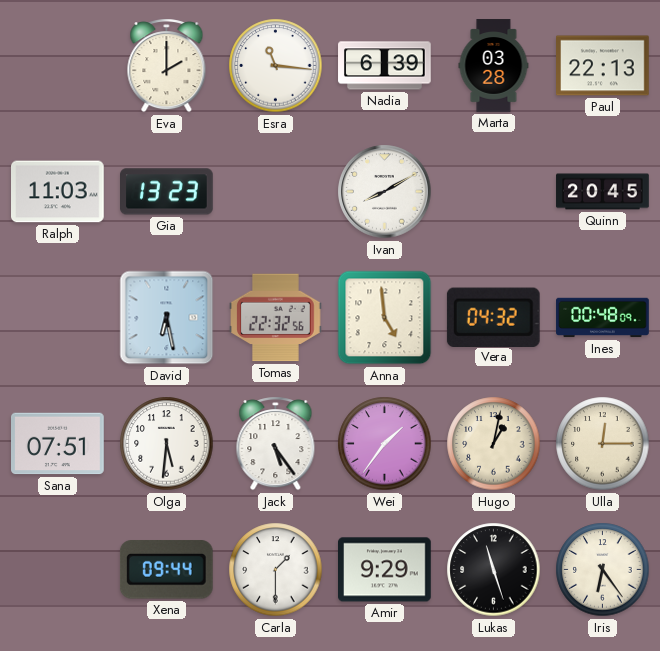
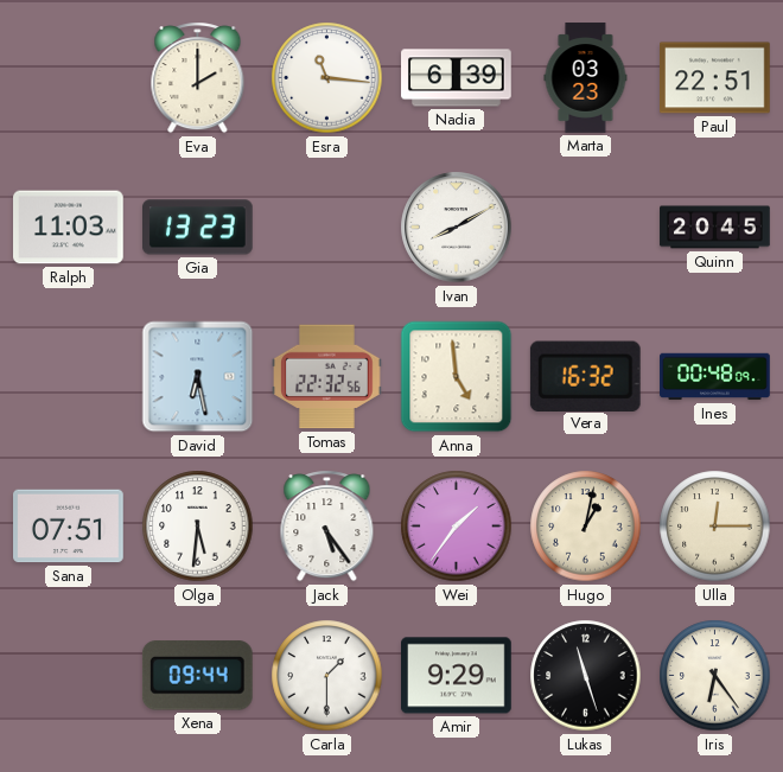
Marta: 03:28 -> 03:23
Paul: 22:13 -> 22:51
Vera: 04:32 -> 16:32
